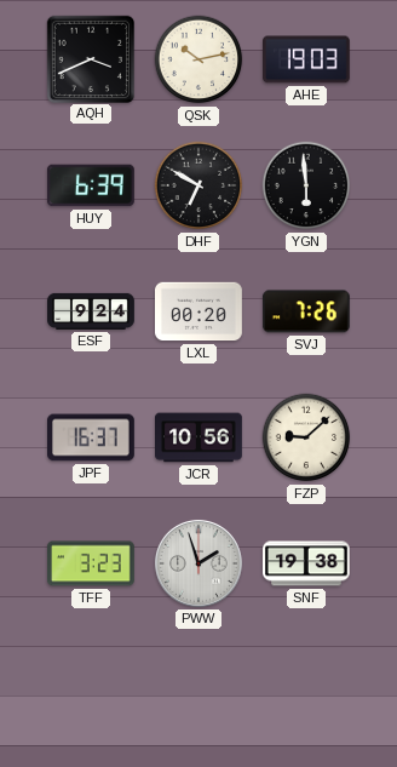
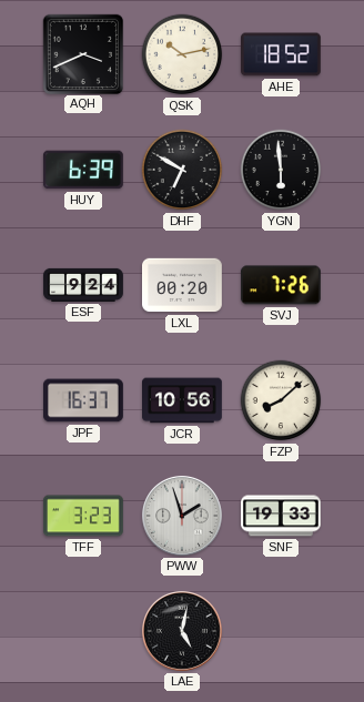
AHE: 19:03 -> 18:52
FZP: 9:08 -> 8:08
SNF: 19:38 -> 19:33
LAE: none -> 5:02
